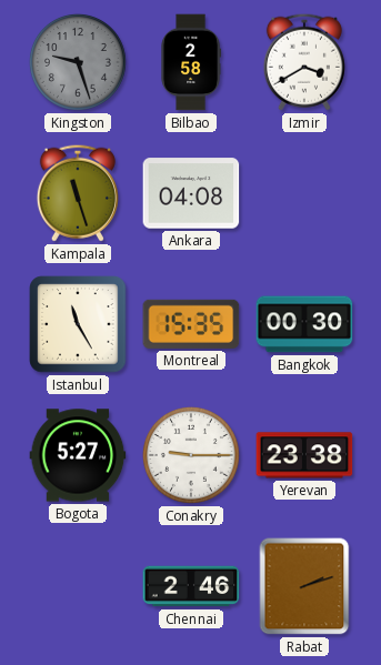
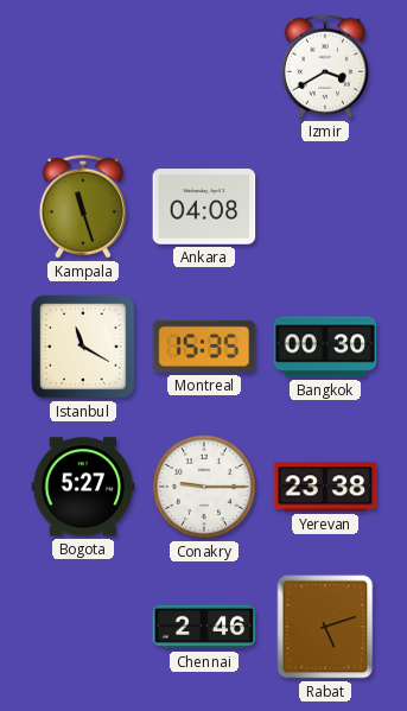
Kingston: 9:27 -> none
Bilbao: 2:58 -> none
Istanbul: 11:25 -> 11:20
Rabat: 2:12 -> 5:12
